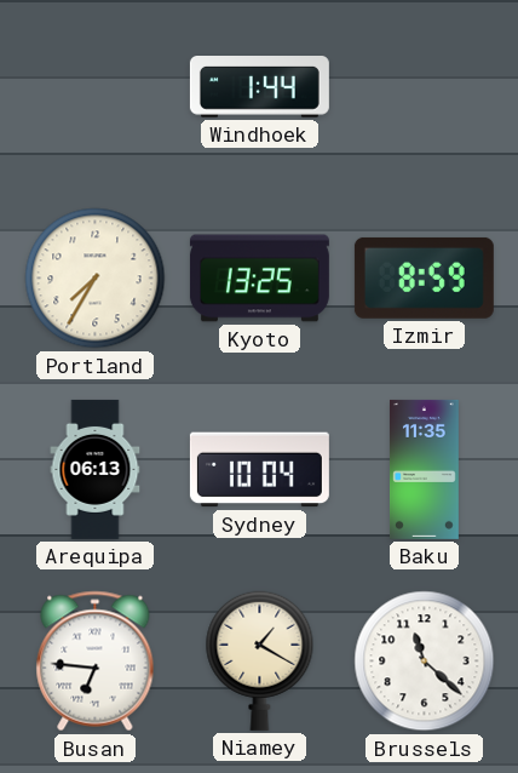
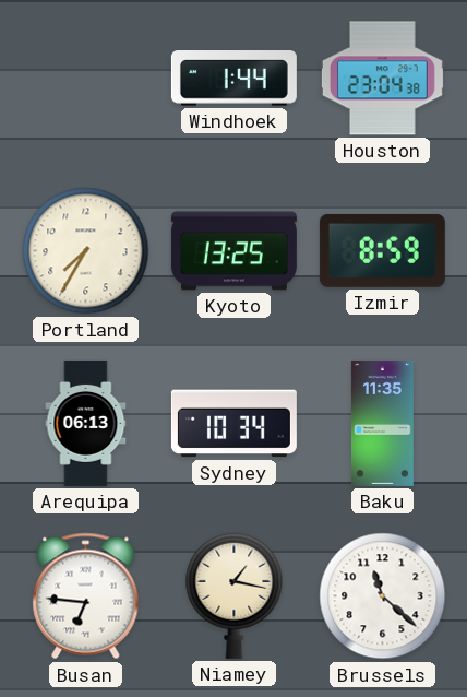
Houston: none -> 23:04
Sydney: 10:04 -> 10:34
Niamey: 1:20 -> 1:17
